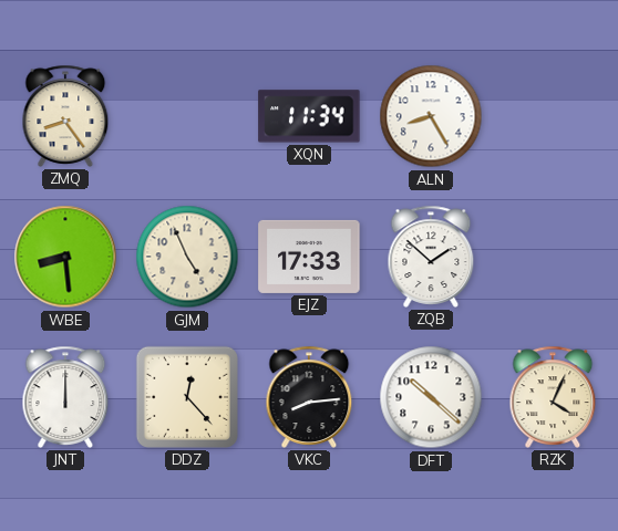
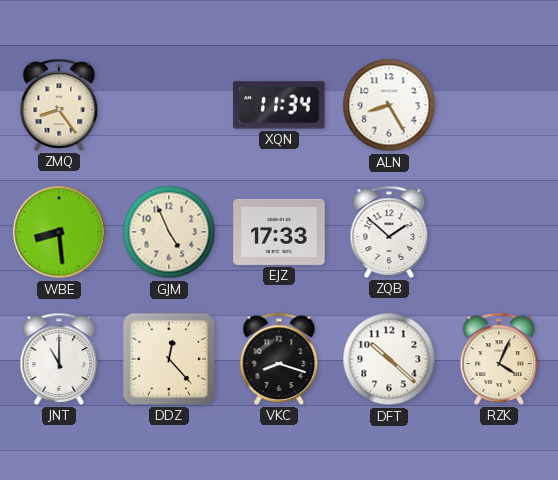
JNT: 12:00 -> 11:00
VKC: 8:14 -> 8:18
